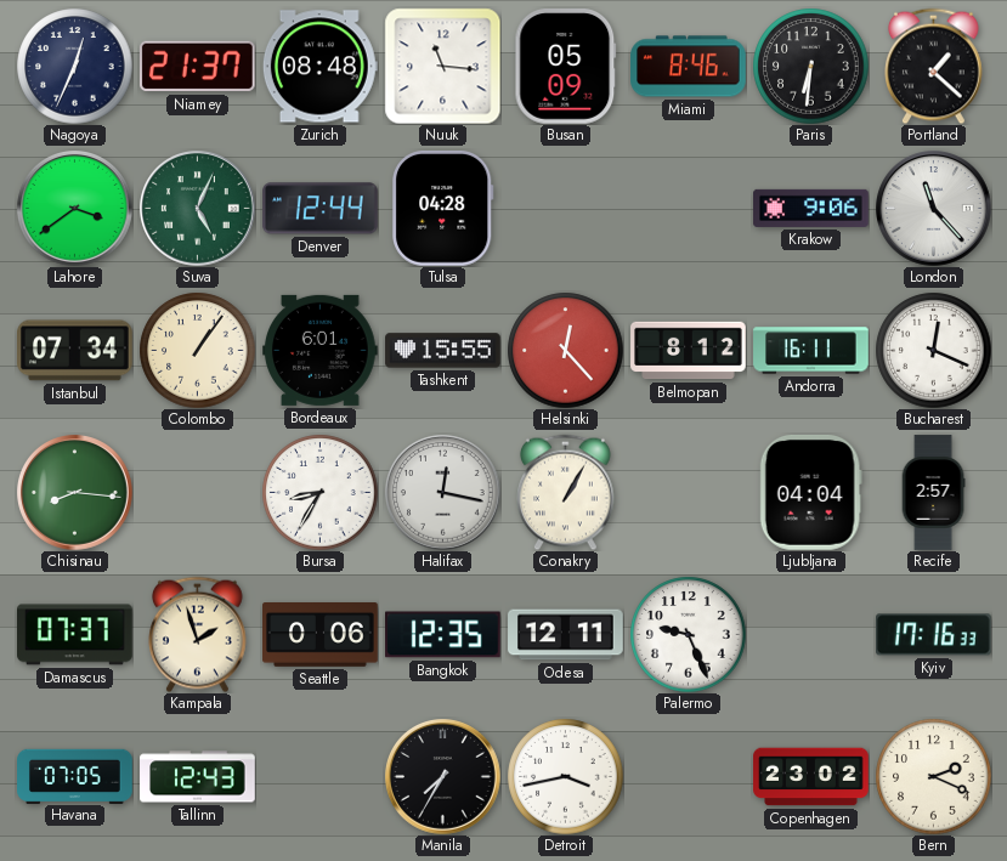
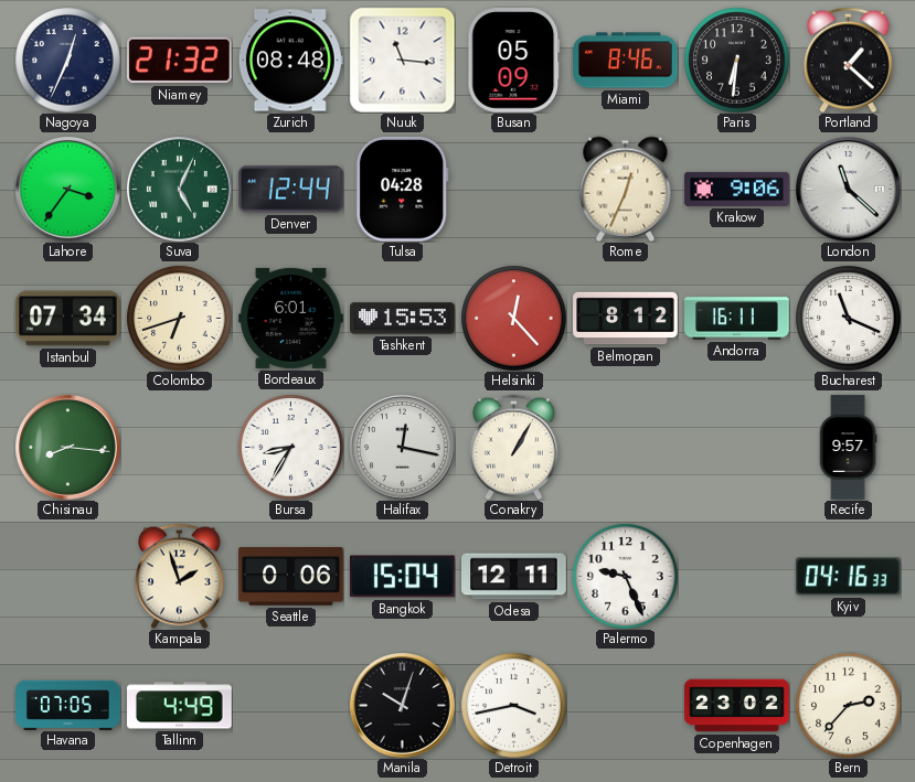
Niamey: 21:37 -> 21:32
Lahore: 3:39 -> 3:36
Rome: none -> 12:34
London: 11:23 -> 11:22
Colombo: 1:06 -> 6:42
Tashkent: 15:55 -> 15:53
Bucharest: 12:19 -> 11:19
Ljubljana: 04:04 -> none
Recife: 2:57 -> 9:57
Damascus: 07:37 -> none
Bangkok: 12:35 -> 15:04
Kyiv: 17:16 -> 04:16
Tallinn: 12:43 -> 4:49
Manila: 7:35 -> 10:03
Bern: 2:19 -> 2:37
